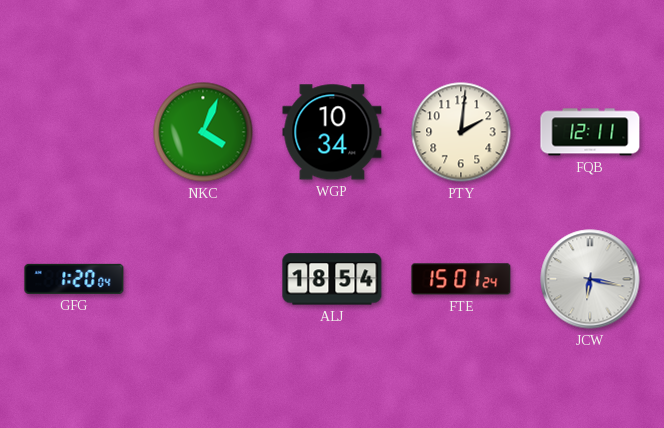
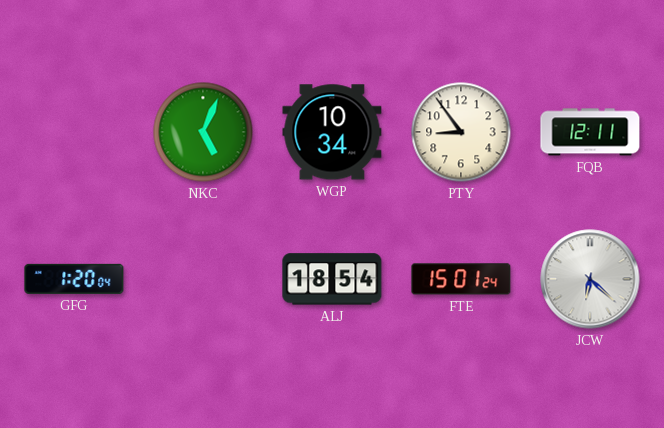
NKC: 4:04 -> 5:04
PTY: 2:01 -> 8:54
JCW: 6:17 -> 6:22
